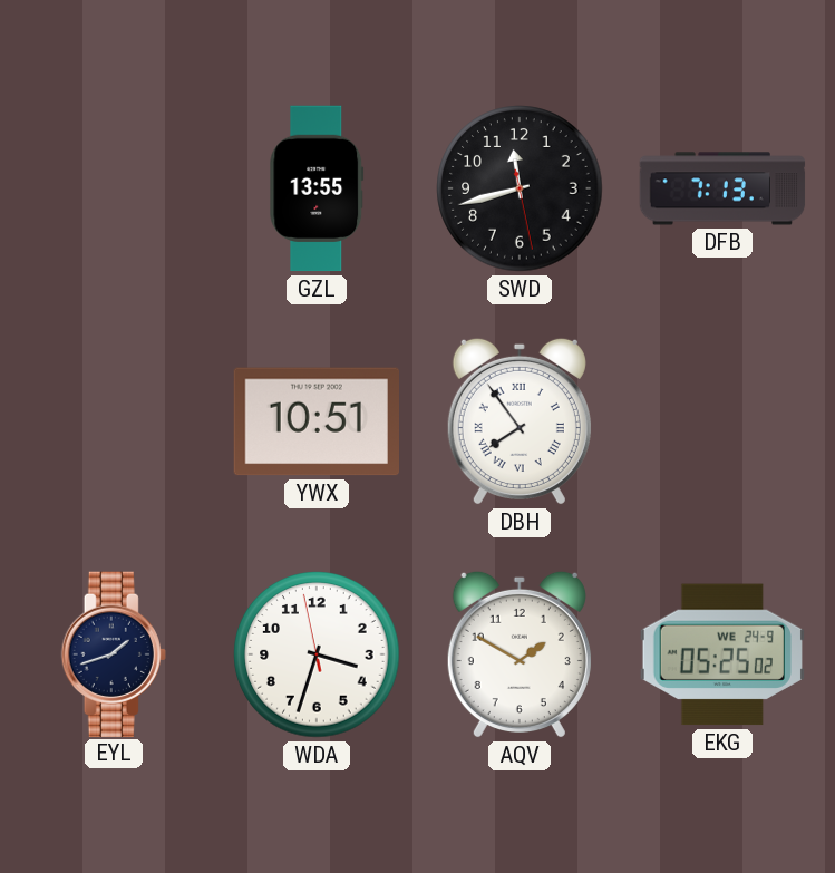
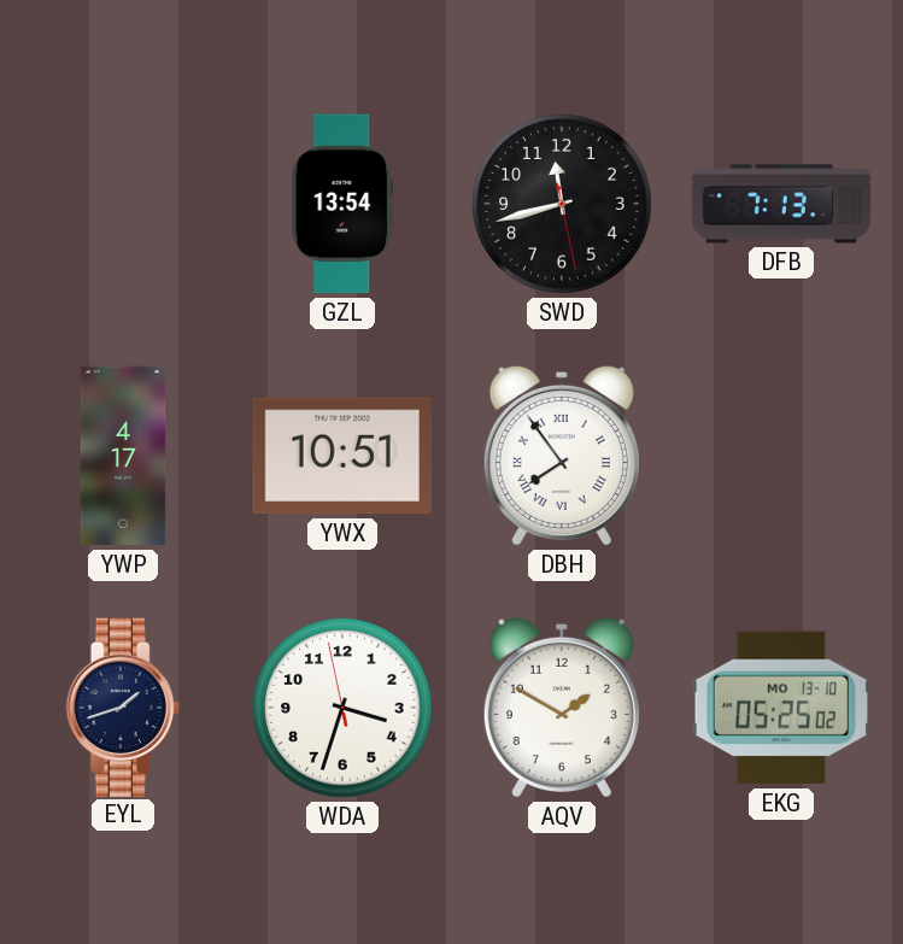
GZL: 13:55 -> 13:54
YWP: none -> 4:17
EKG date: WE 24-9 -> MO 13-10
